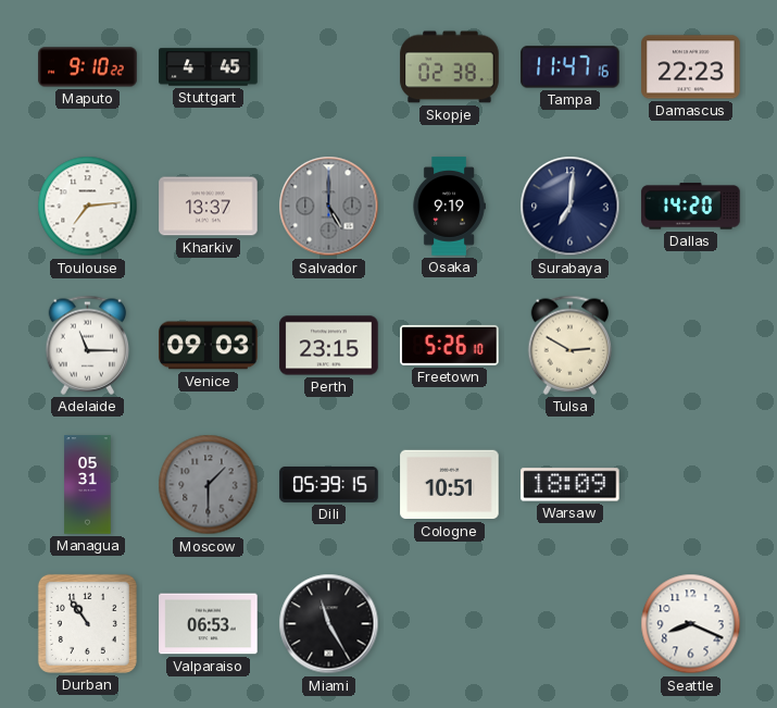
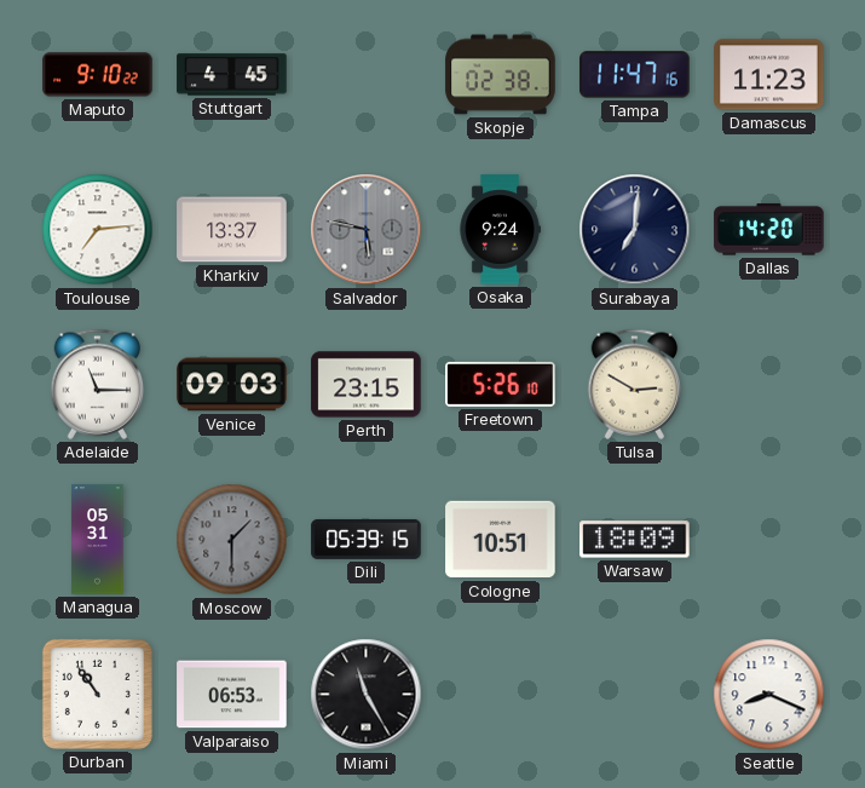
Damascus: 22:23 -> 11:23
Salvador: 5:00 -> 5:47
Osaka: 9:19 -> 9:24
